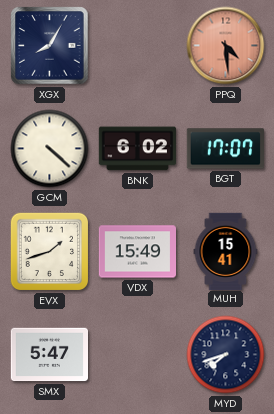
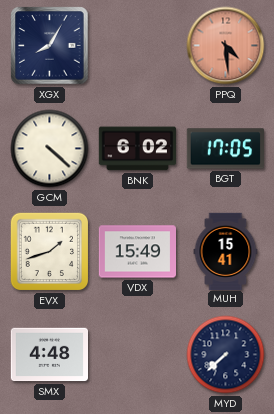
BGT: 17:07 -> 17:05
SMX: 5:47 -> 4:48
MYD: 7:42 -> 7:38
